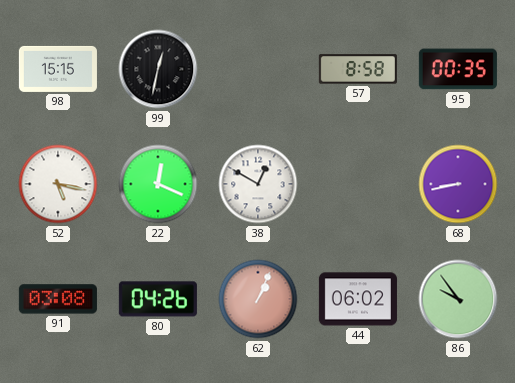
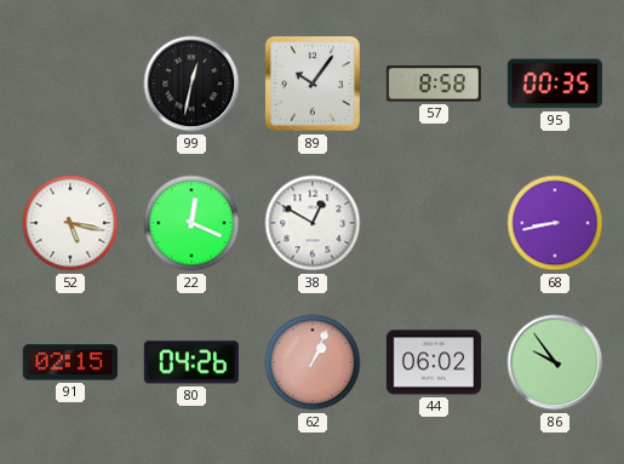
98: 15:15 -> none
89: none -> 10:06
91: 03:08 -> 02:15
